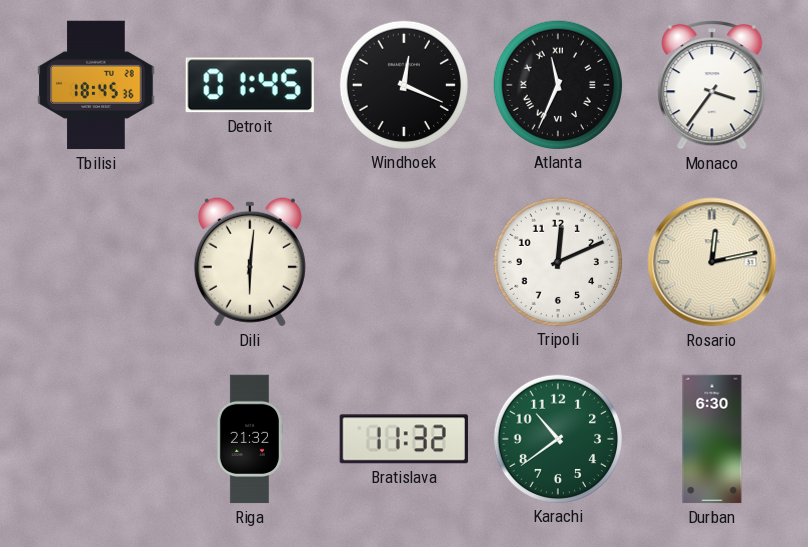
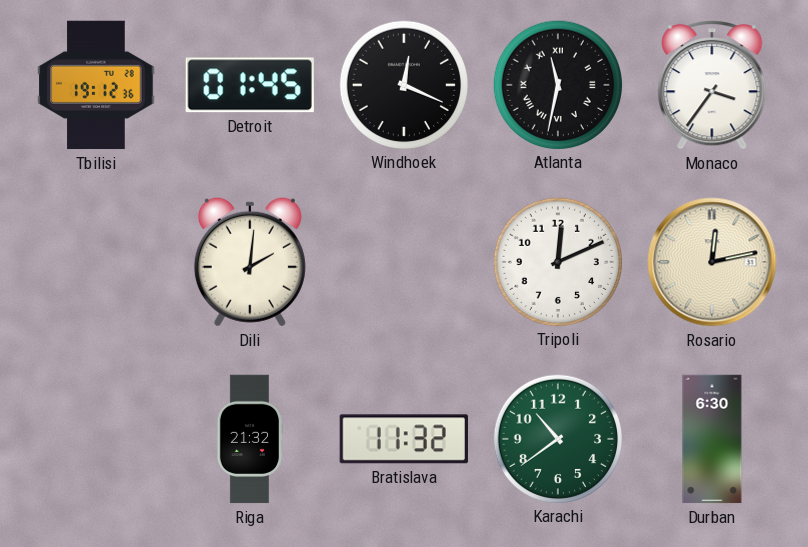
Tbilisi: 18:45 -> 19:12
Atlanta: 11:34 -> 11:32
Dili: 6:01 -> 2:01
